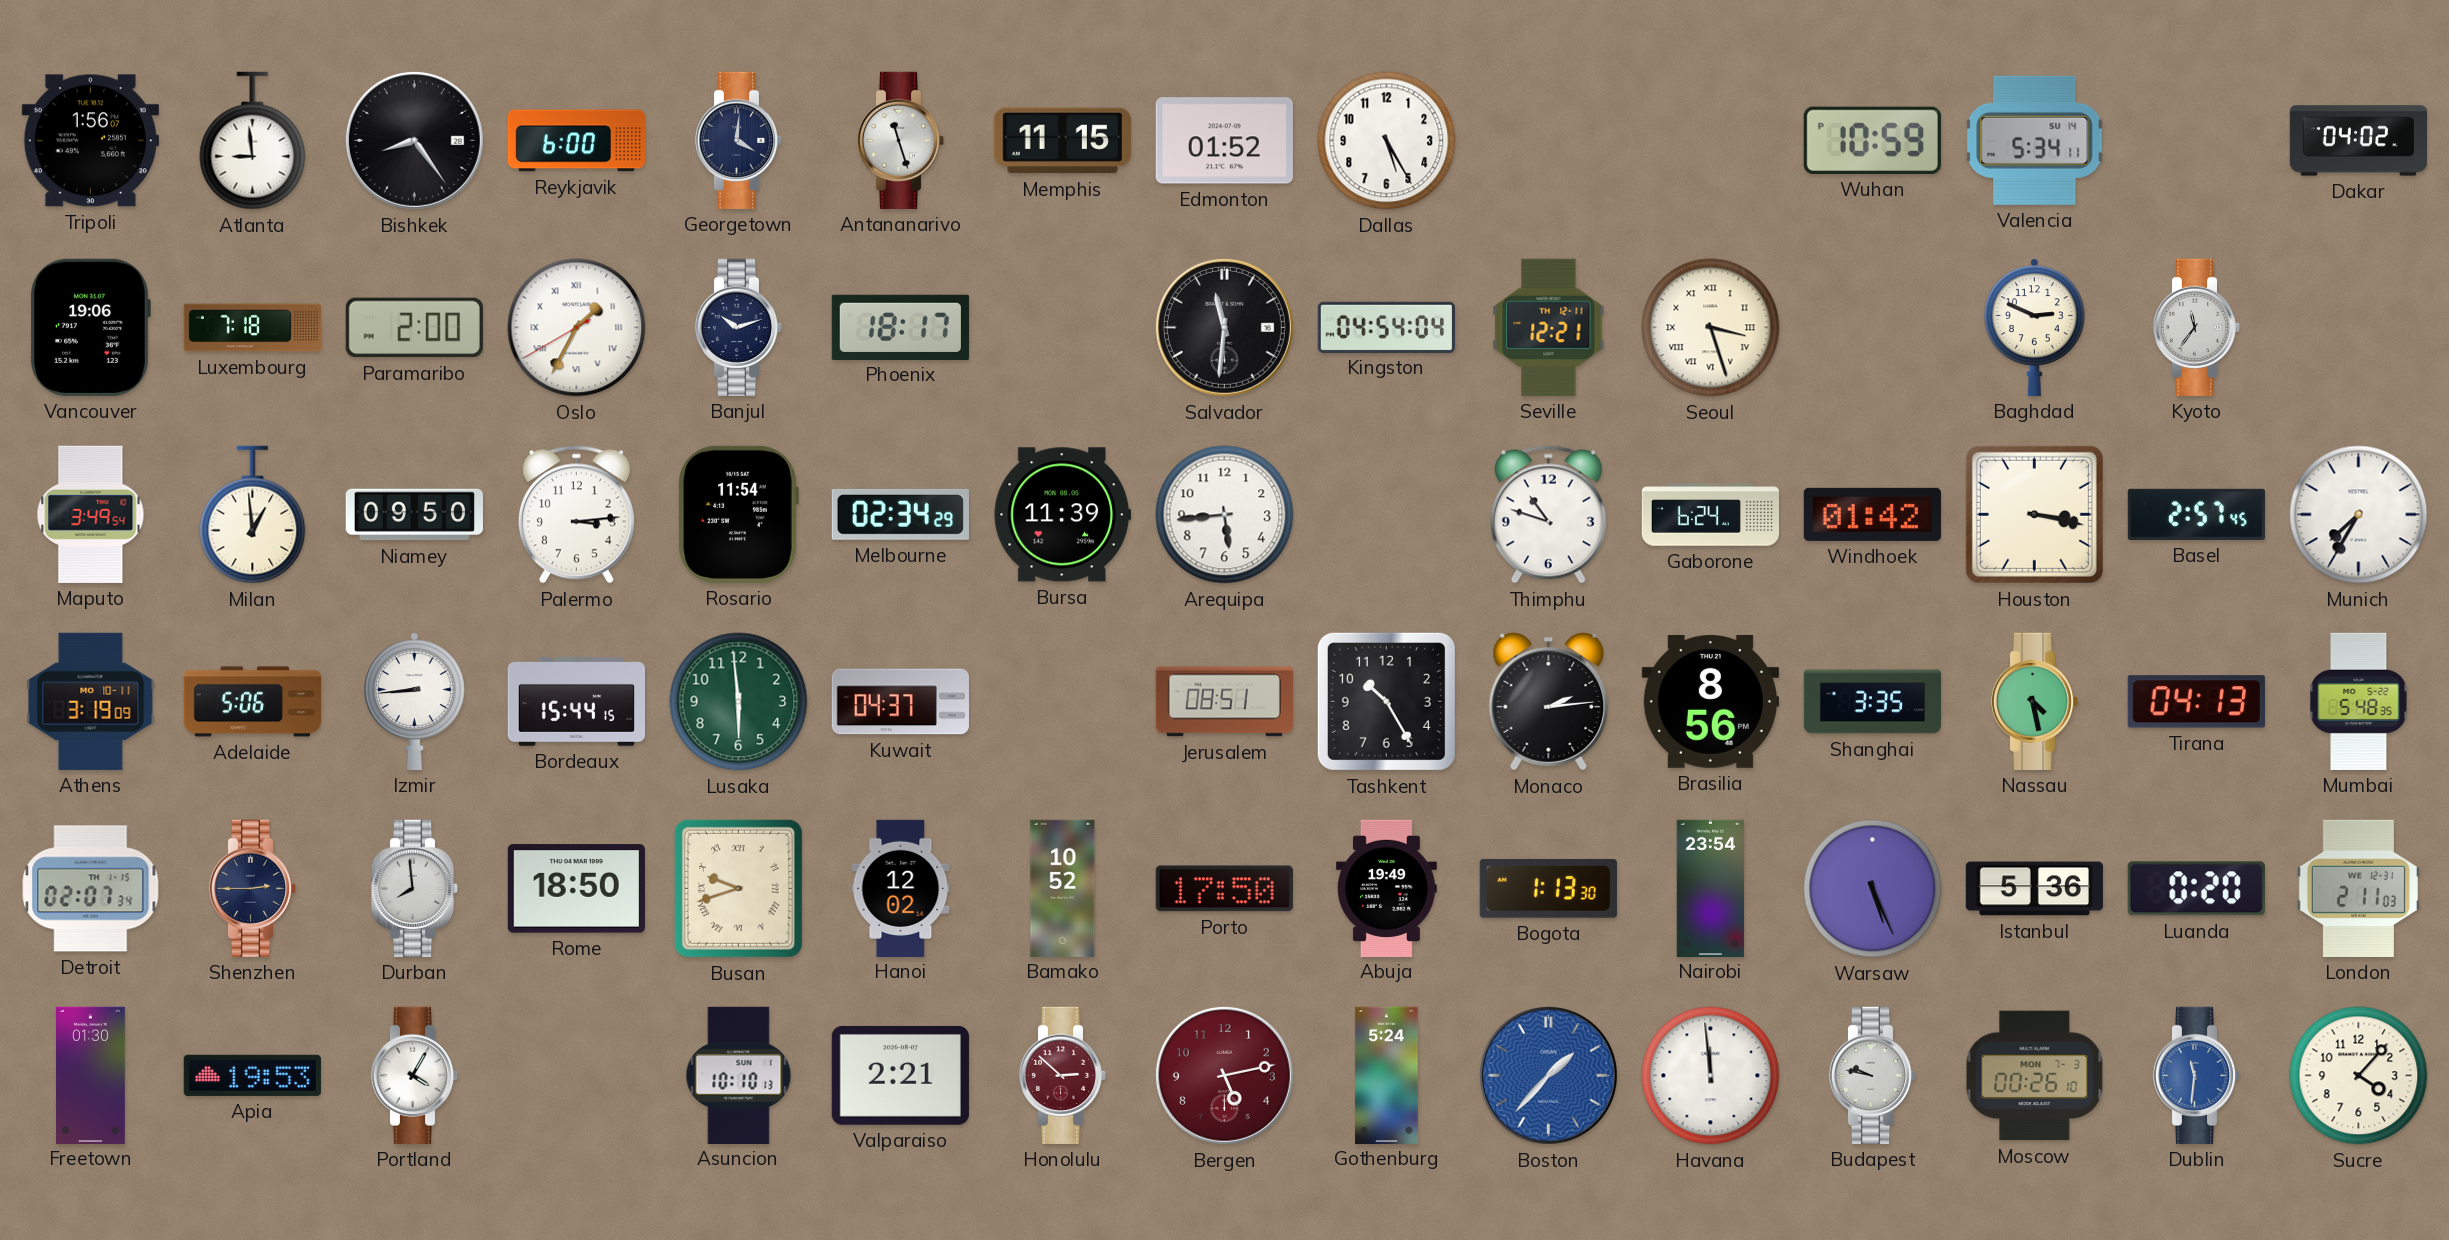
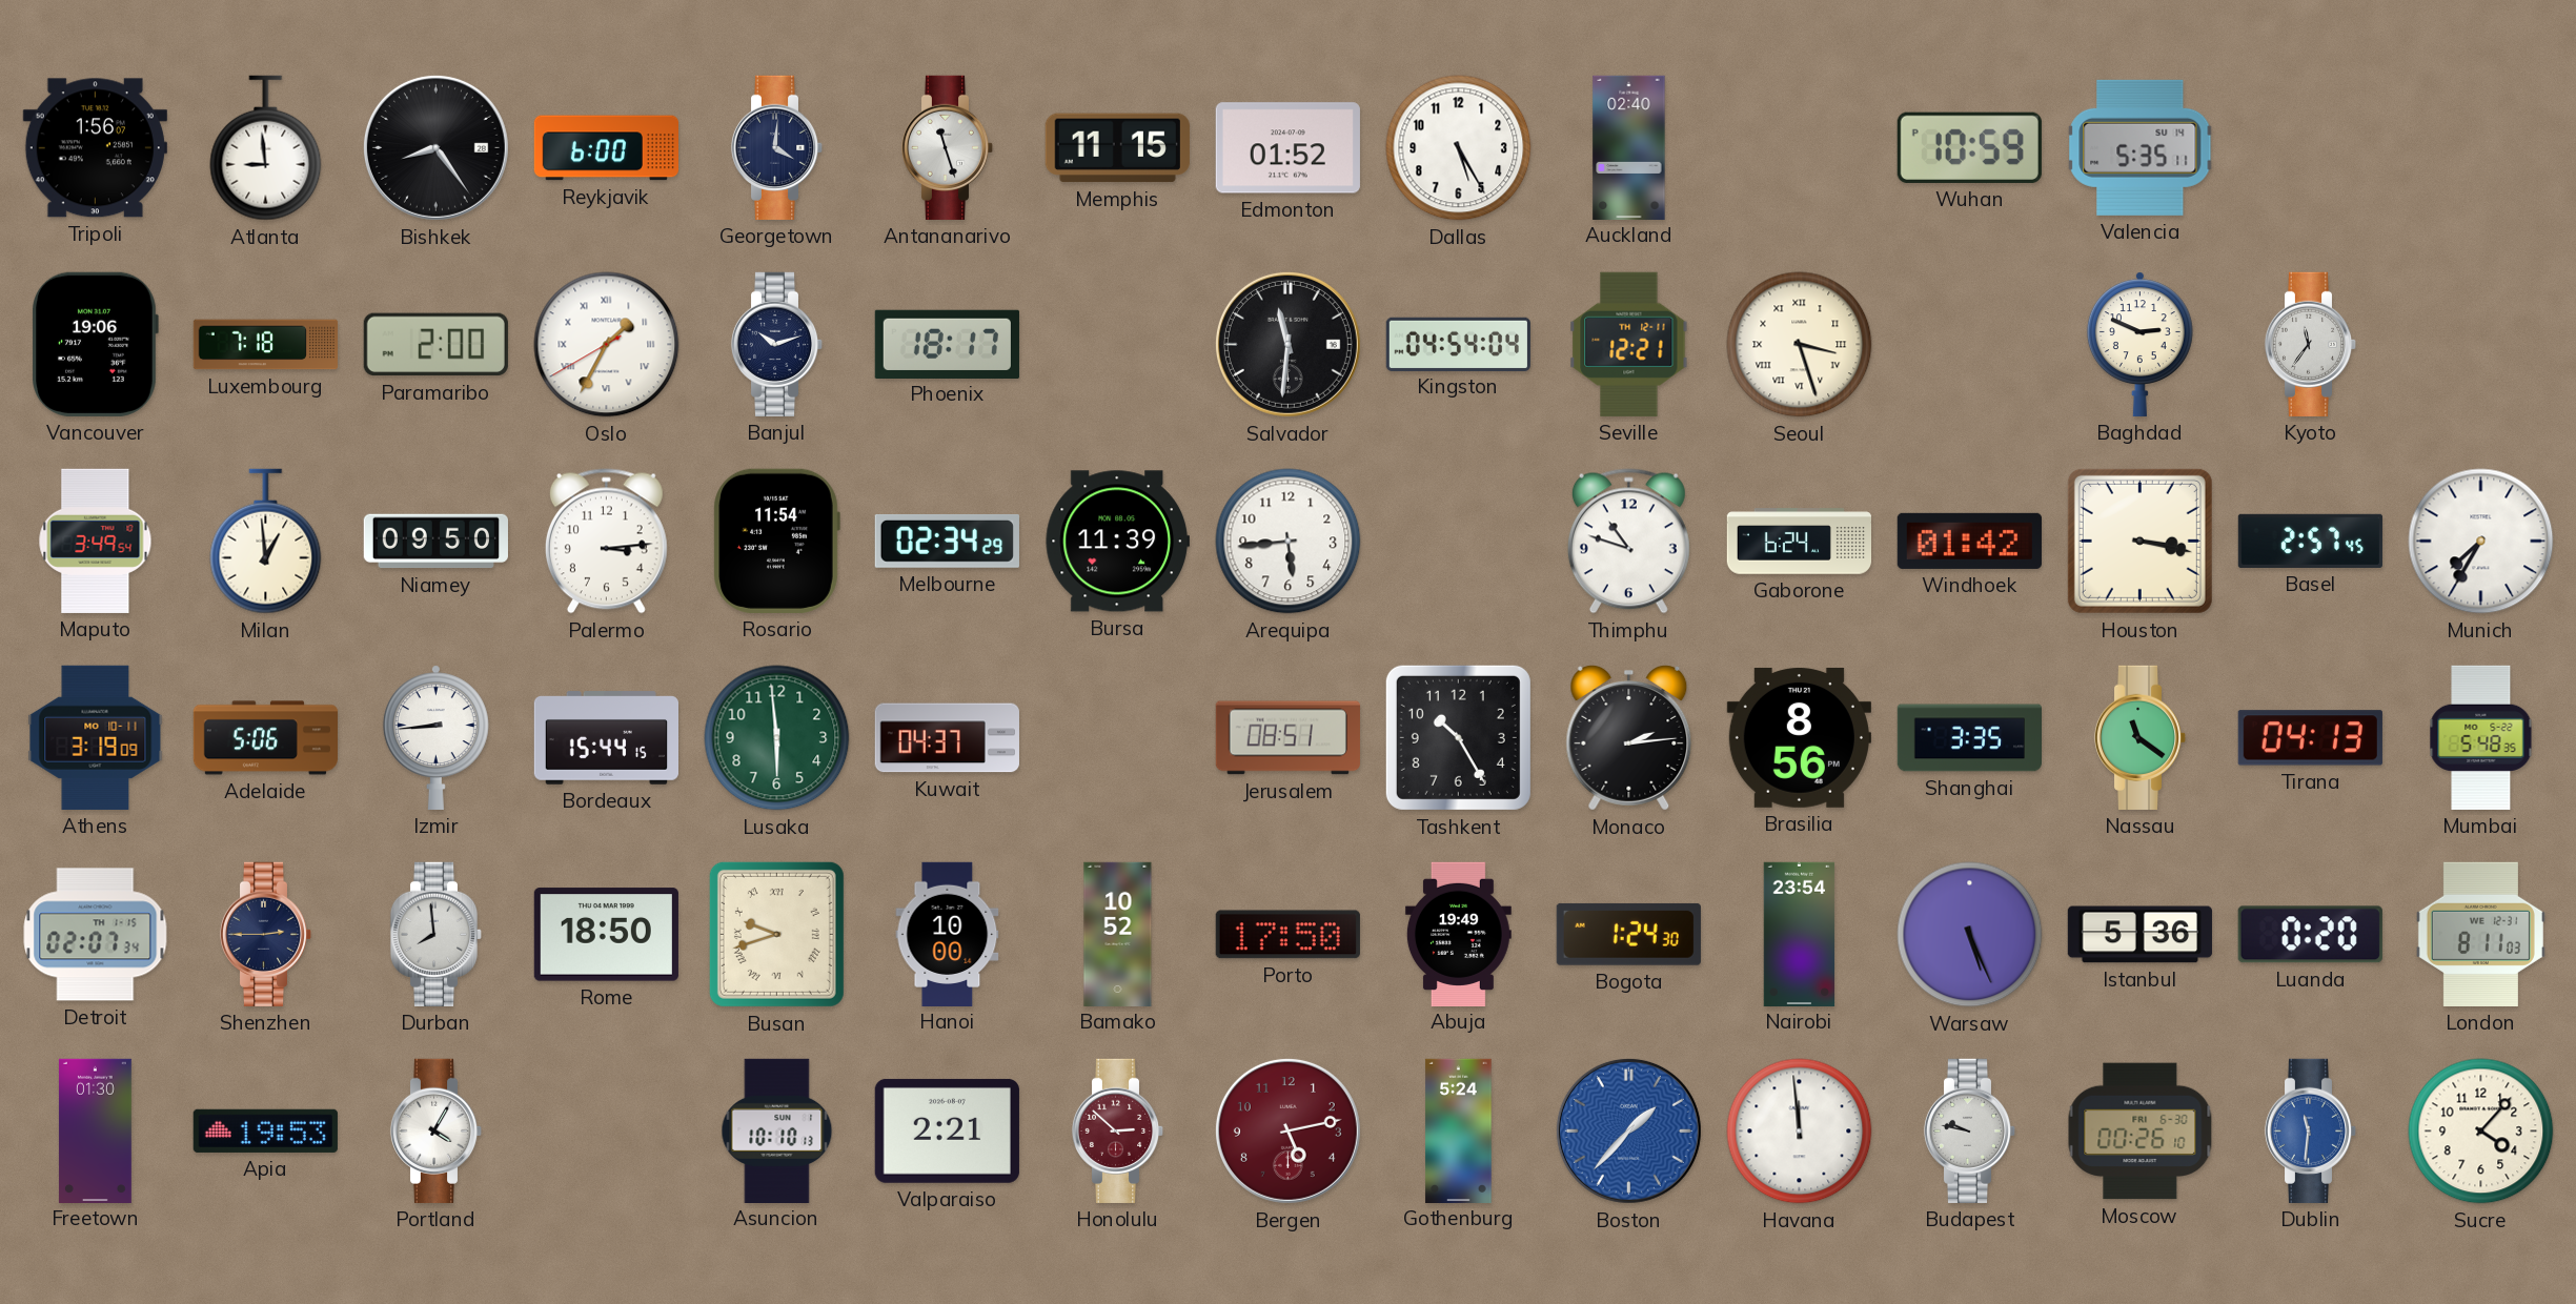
Auckland: none -> 02:40
Valencia: 5:34 -> 5:35
Dakar: 04:02 -> none
Nassau: 4:28 -> 11:21
Hanoi: 12:02 -> 10:00
Bogota: 1:13 -> 1:24
London: 2:11 -> 8:11
Moscow date: MON 7-3 -> FRI 6-30
